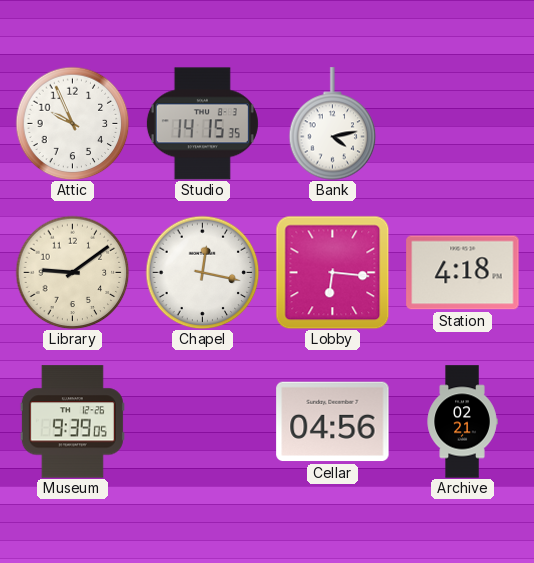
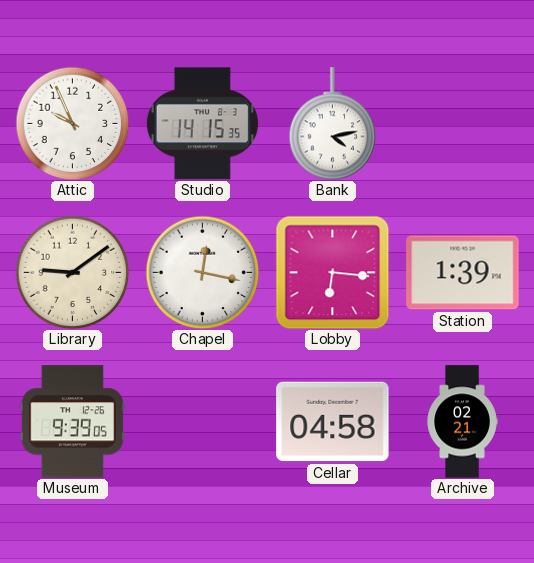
Station: 4:18 -> 1:39
Cellar: 04:56 -> 04:58
